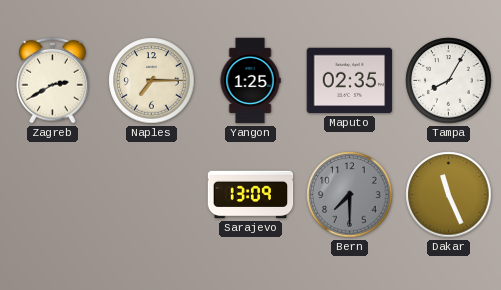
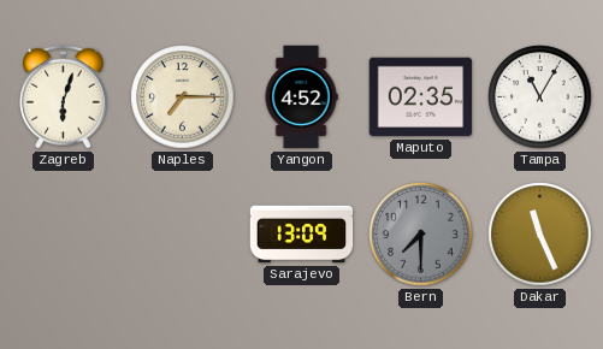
Zagreb: 2:40 -> 6:03
Yangon: 1:25 -> 4:52
Tampa: 8:05 -> 11:05
